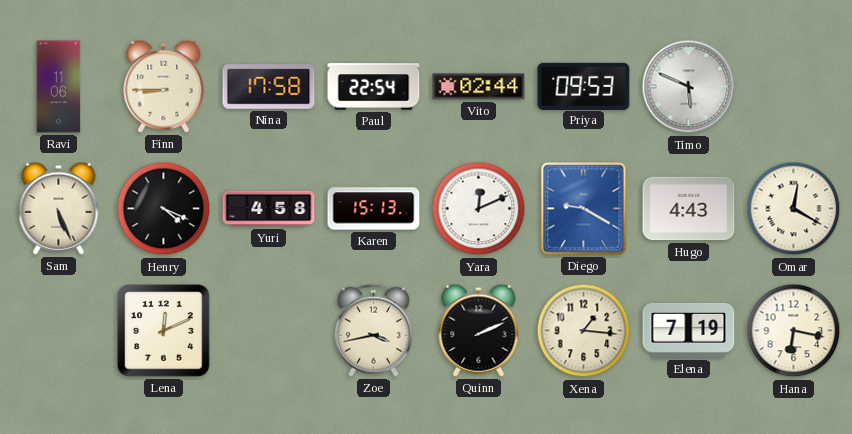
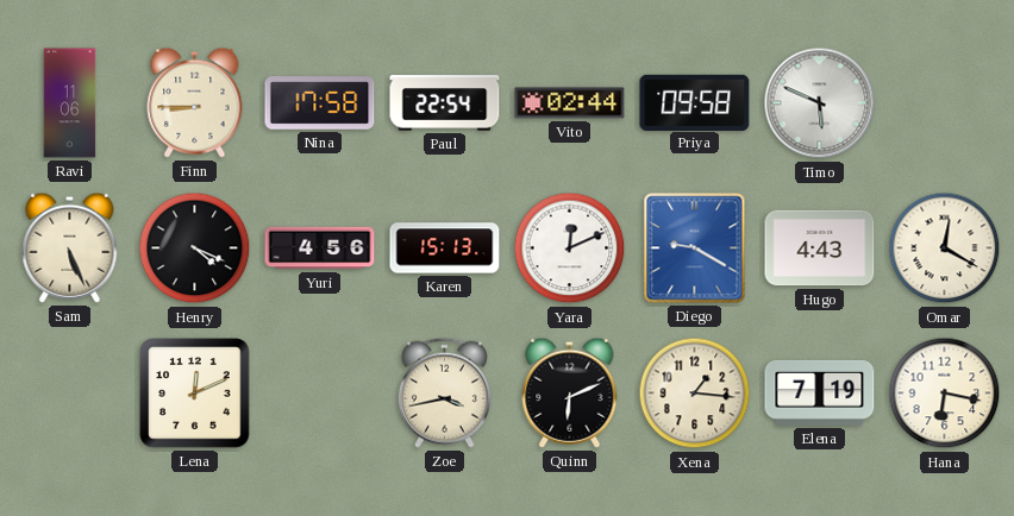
Priya: 09:53 -> 09:58
Yuri: 4:58 -> 4:56
Quinn: 2:11 -> 6:11
